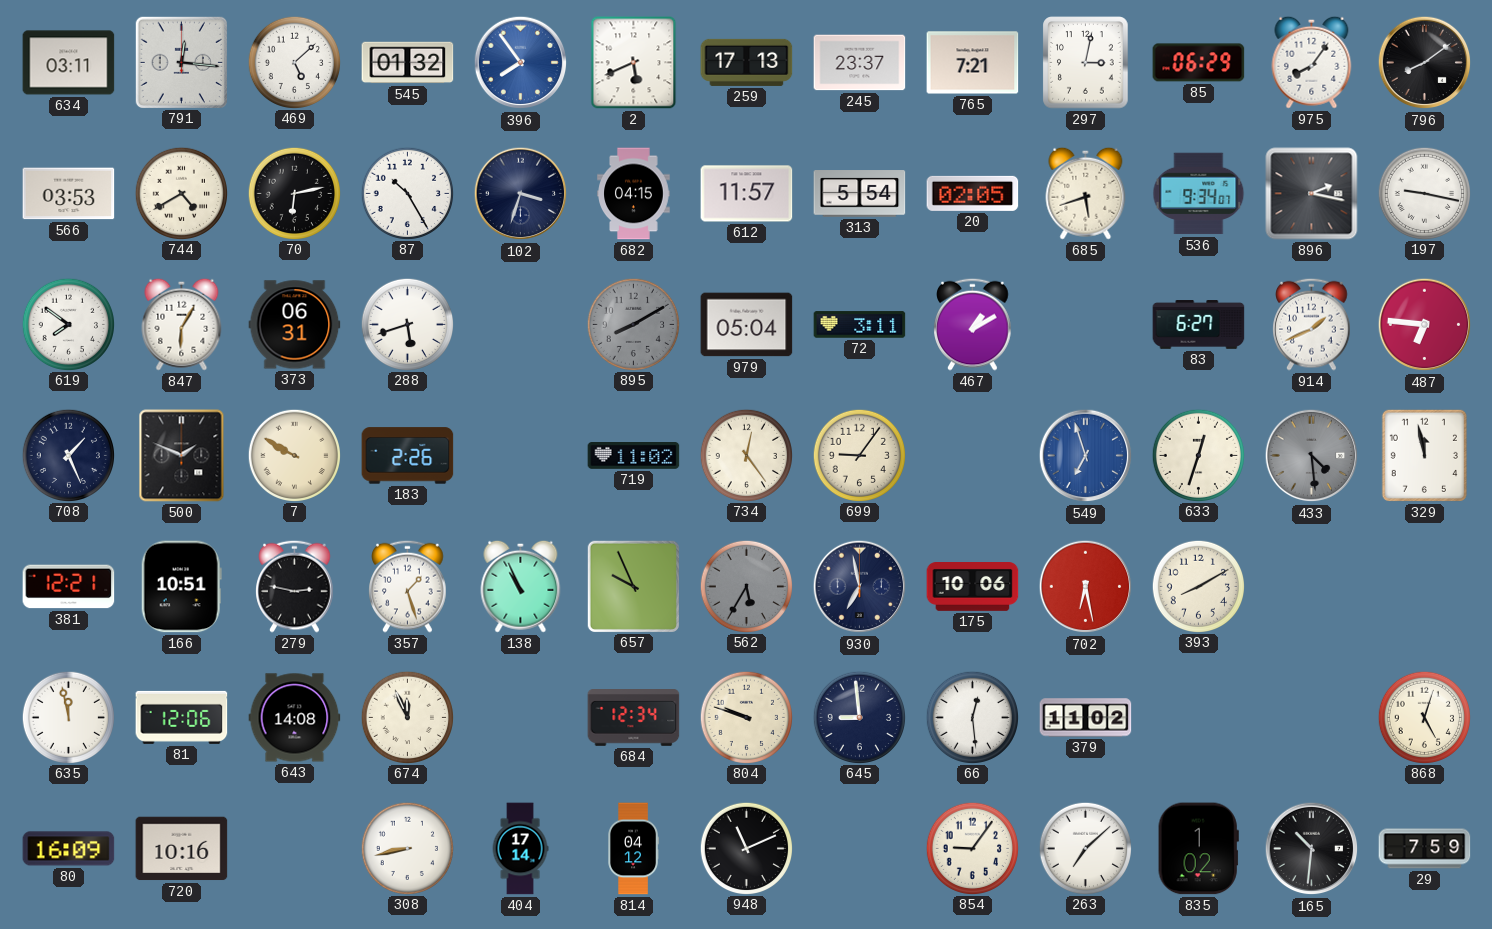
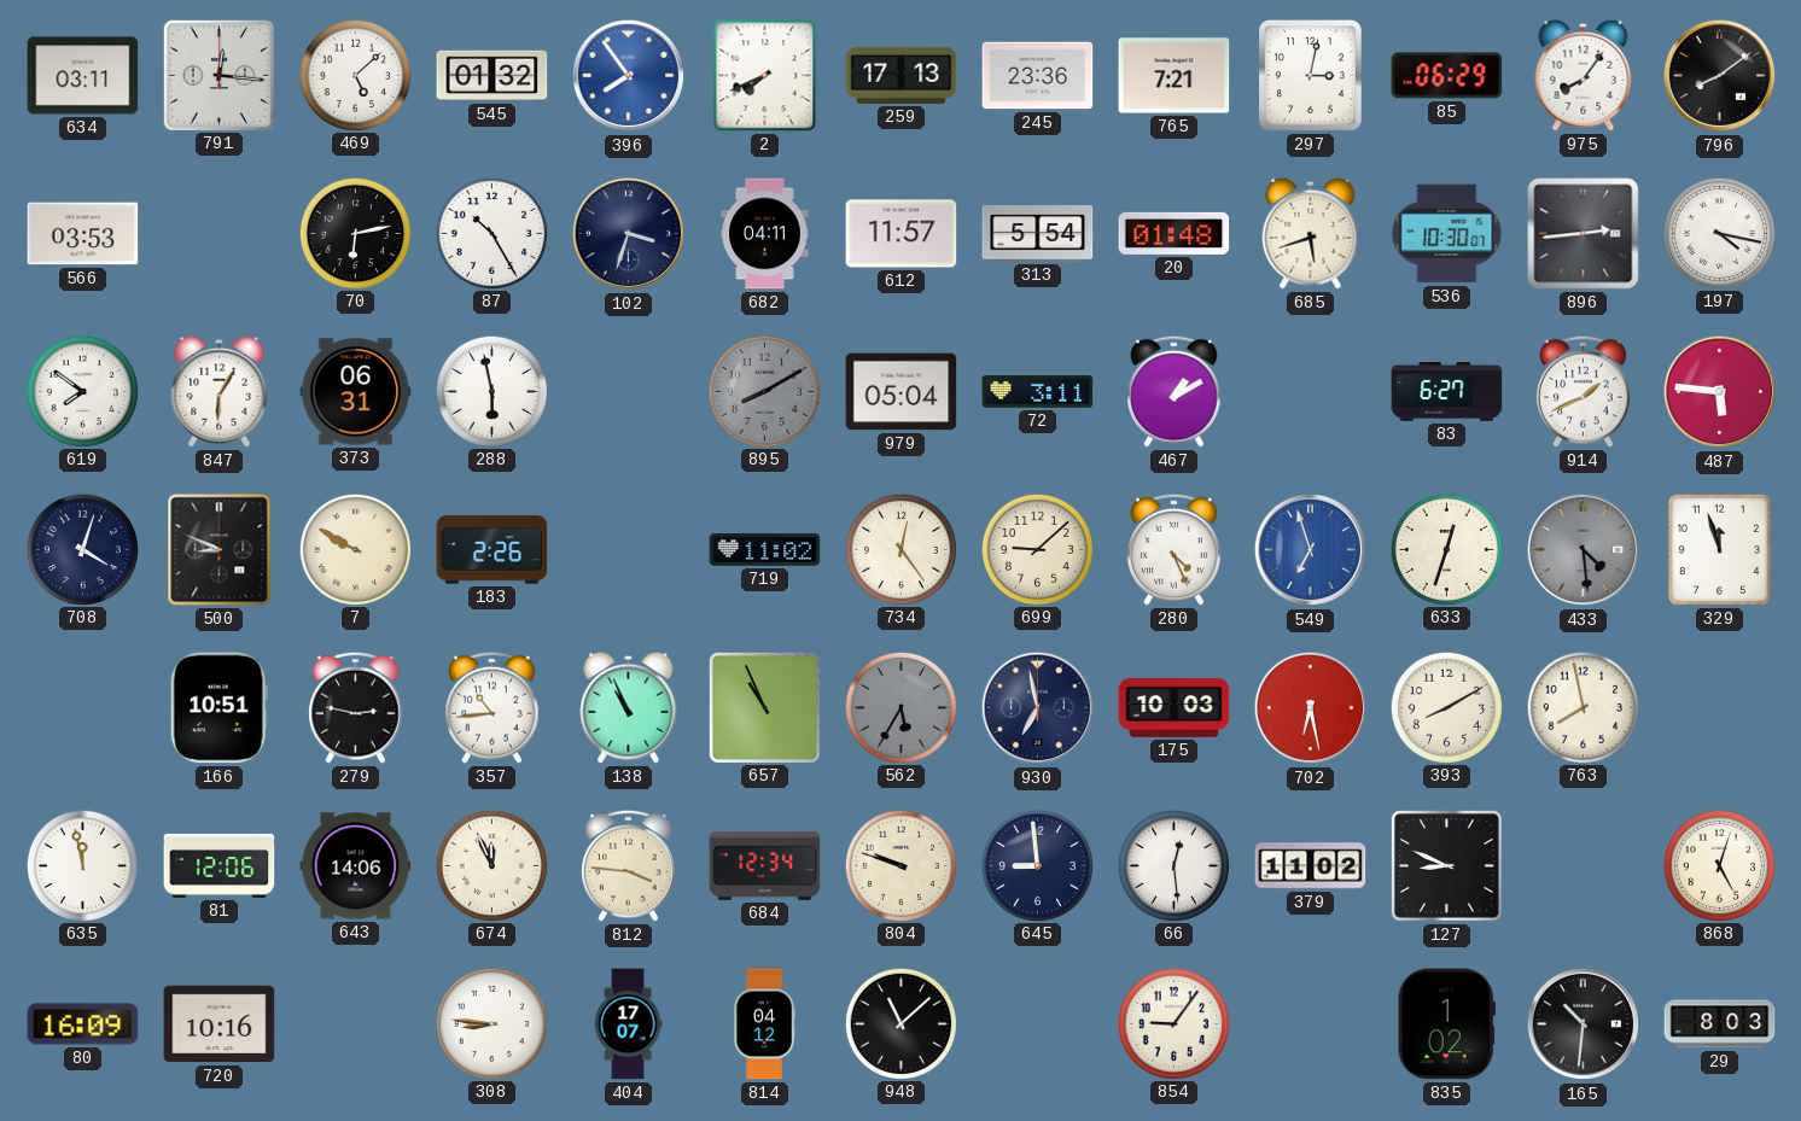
2: 5:41 -> 7:41
245: 23:37 -> 23:36
744: 4:40 -> none
682: 04:15 -> 04:11
20: 02:05 -> 01:48
536: 9:34 -> 10:30
896: 2:17 -> 2:44
197: 9:17 -> 4:17
288: 5:42 -> 5:58
487: 6:46 -> 5:46
708: 1:26 -> 4:03
500: 1:49 -> 8:49
699: 9:06 -> 9:08
280: none -> 4:26
329: 11:58 -> 11:57
381: 12:21 -> none
357: 1:27 -> 10:44
657: 9:56 -> 10:56
175: 10:06 -> 10:03
763: none -> 7:58
643: 14:08 -> 14:06
812: none -> 3:46
127: none -> 8:49
308: 8:43 -> 8:46
404: 17:14 -> 17:07
948: 11:11 -> 11:08
263: 7:08 -> none
29: 7:59 -> 8:03
